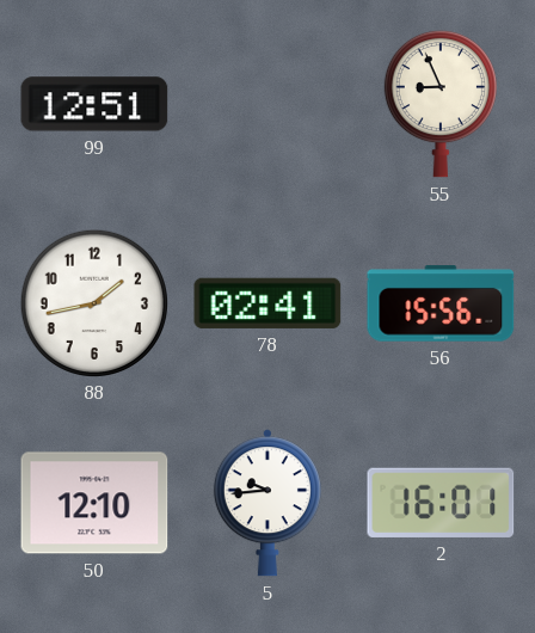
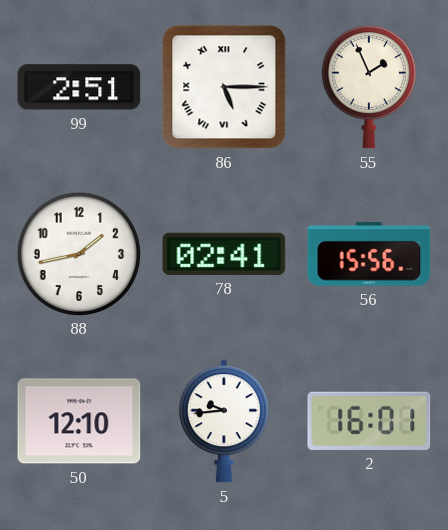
99: 12:51 -> 2:51
86: none -> 5:15
55: 8:56 -> 1:56
